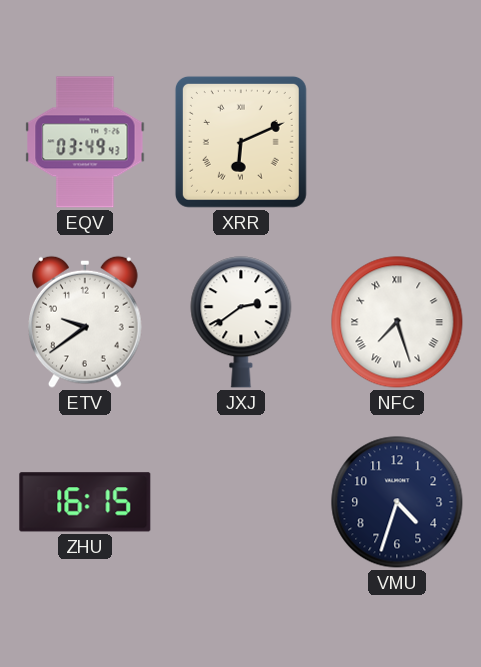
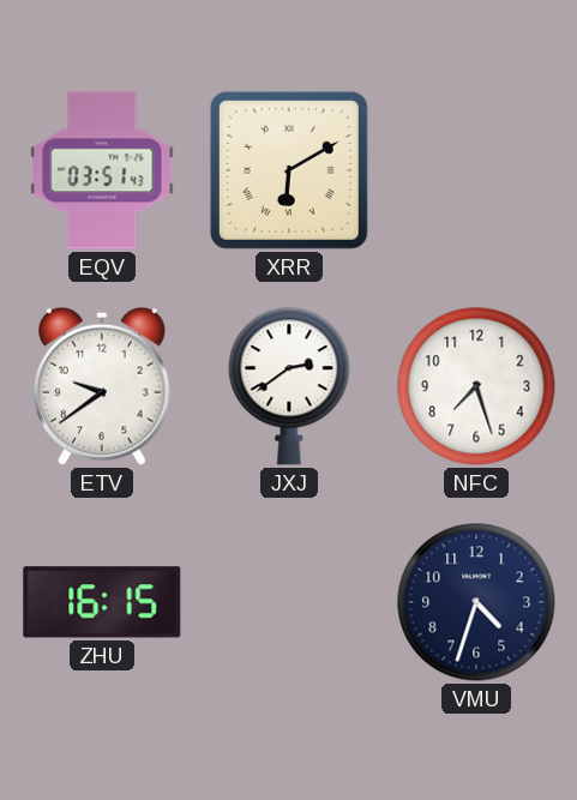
EQV: 03:49 -> 03:51
XRR: 6:11 -> 6:10
NFC numerals: Roman -> Arabic
